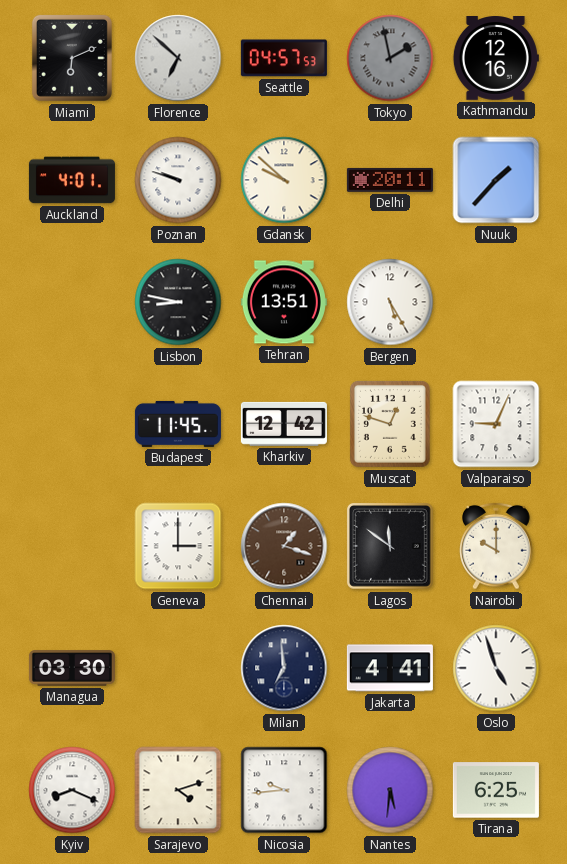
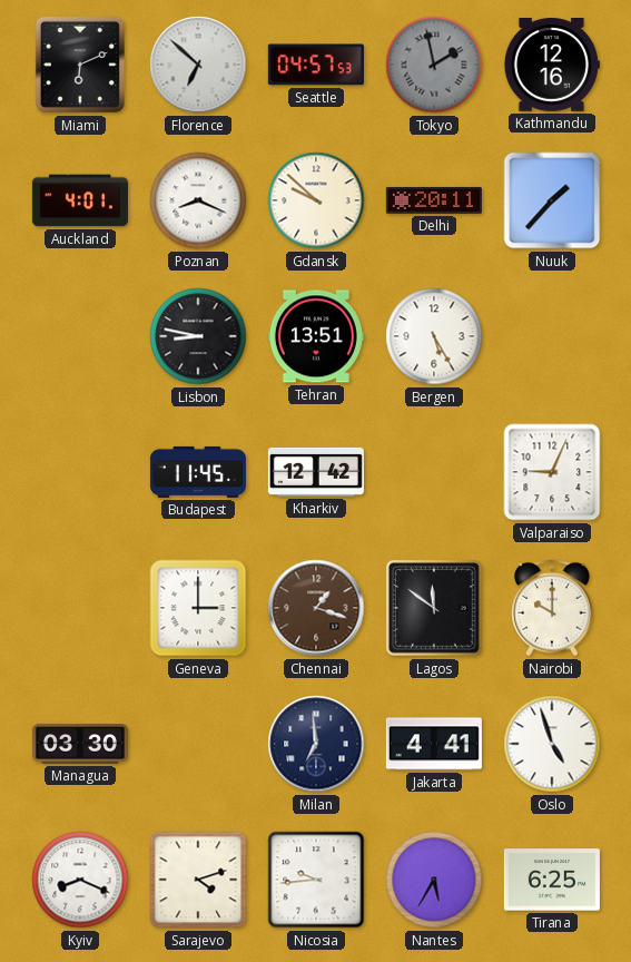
Poznan: 9:48 -> 8:19
Muscat: 12:48 -> none
Nantes: 5:31 -> 5:35
